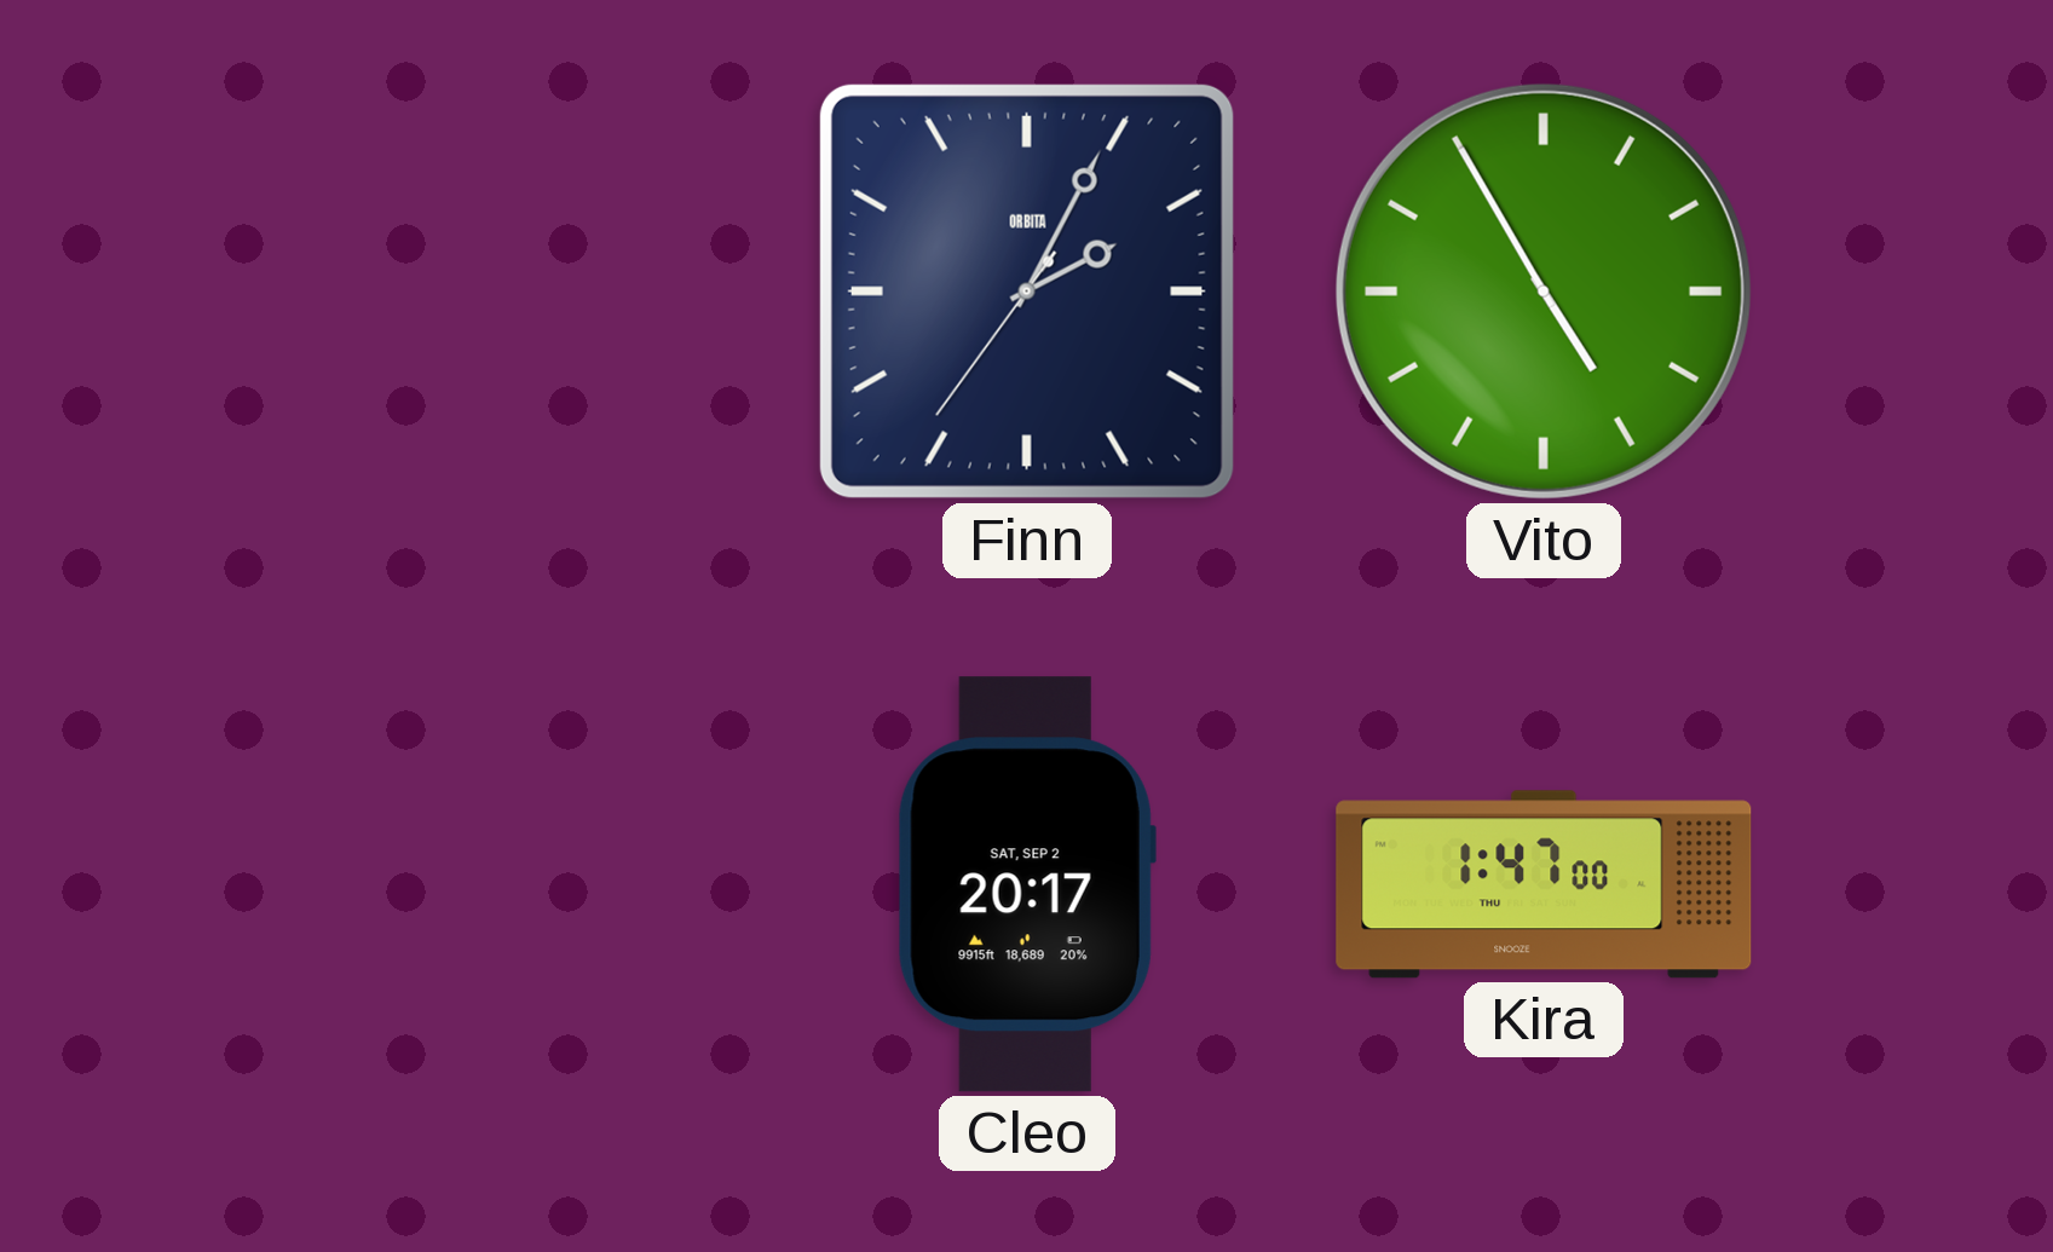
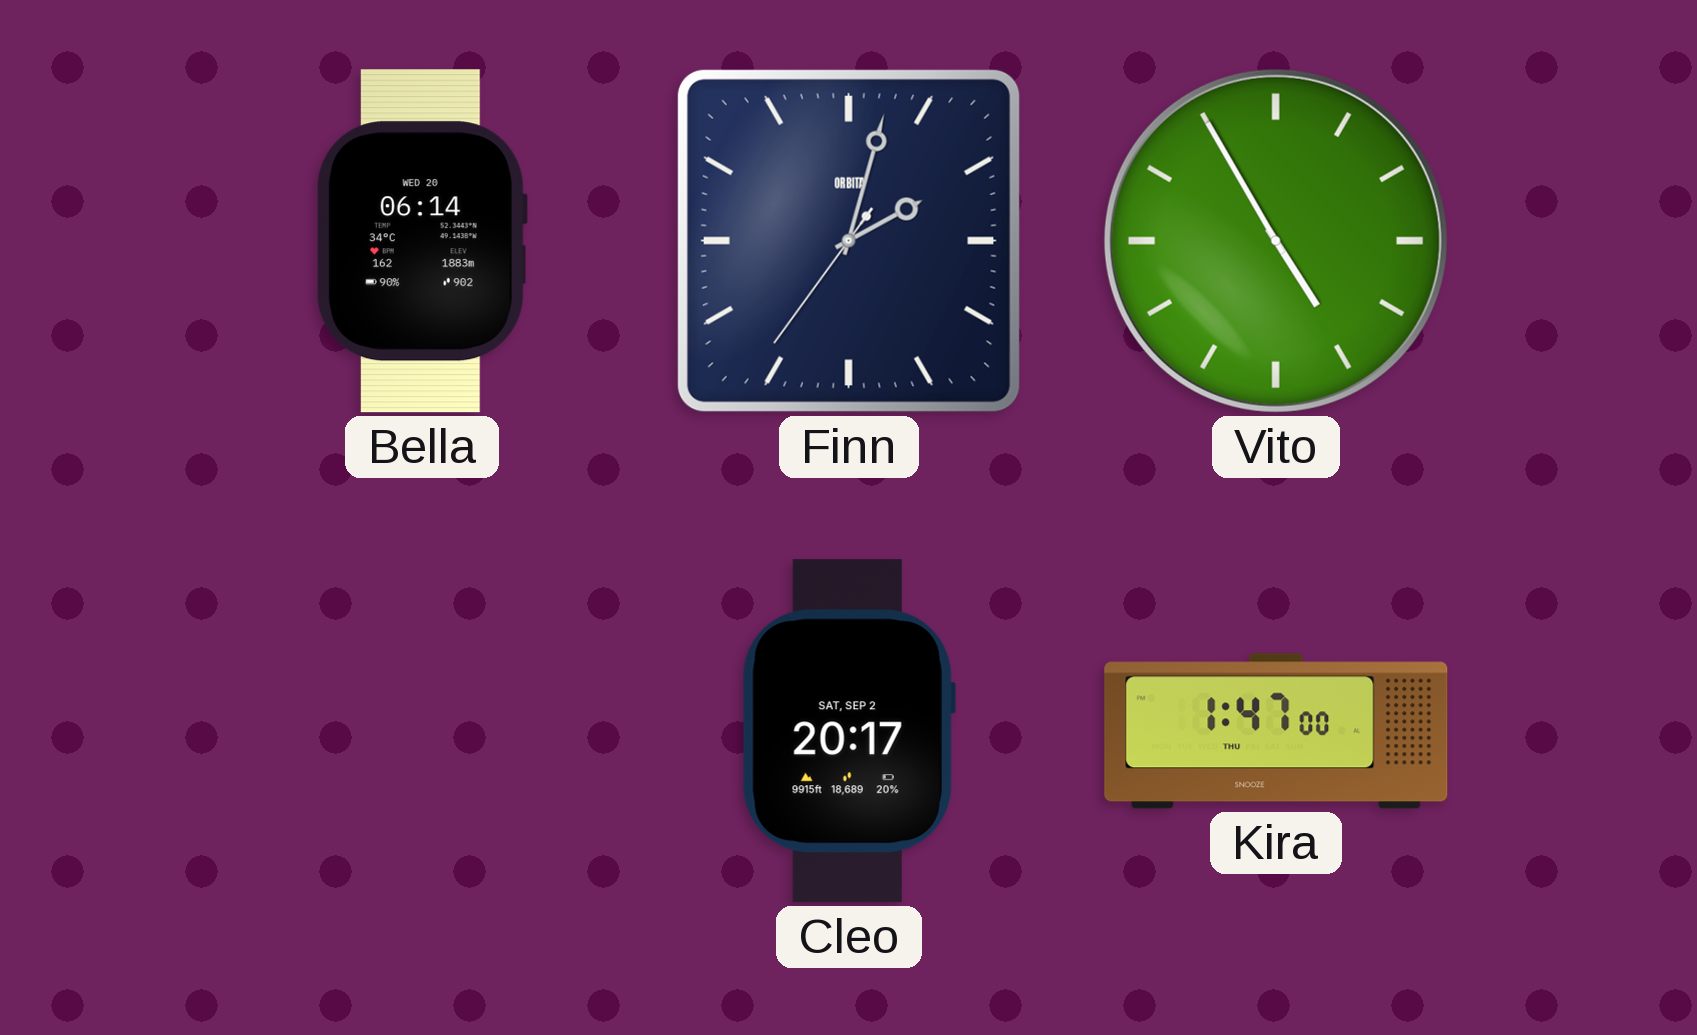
Bella: none -> 06:14
Finn: 2:04 -> 2:02
